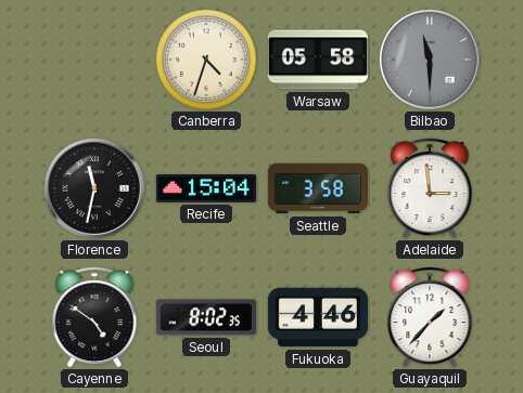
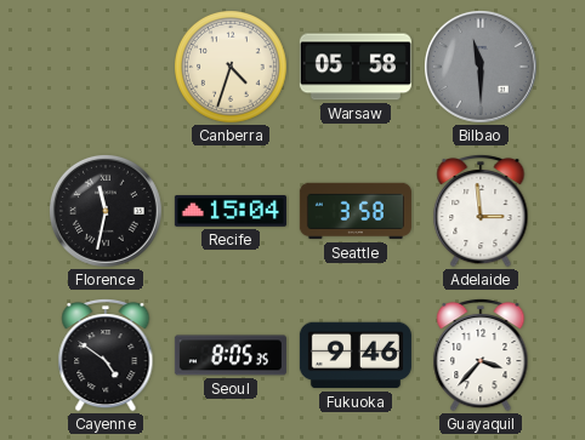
Seoul: 8:02 -> 8:05
Fukuoka: 4:46 -> 9:46
Guayaquil: 1:37 -> 3:37
